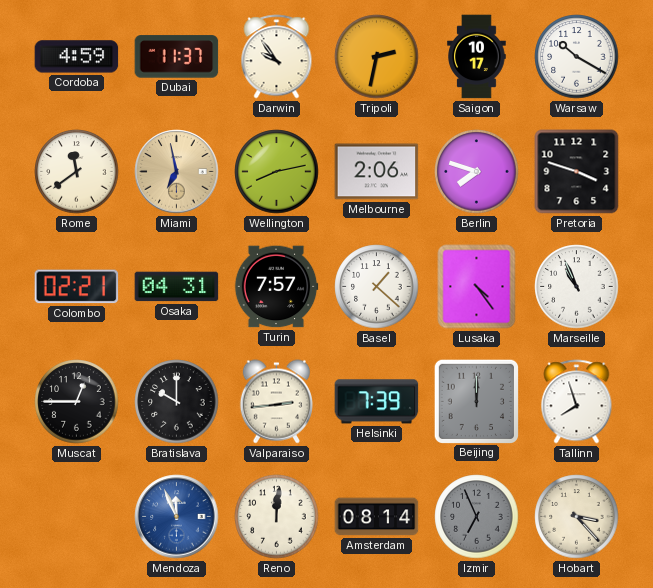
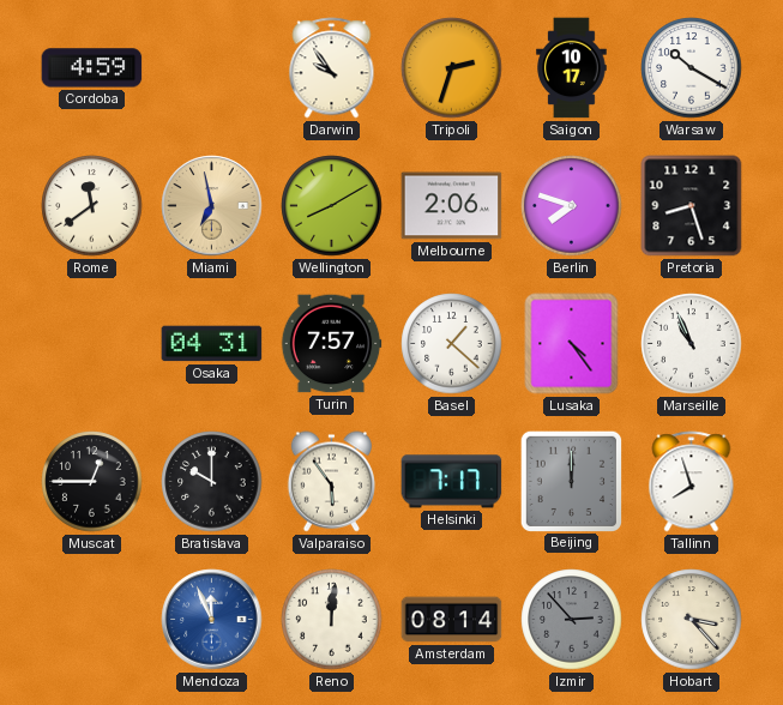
Dubai: 11:37 -> none
Tripoli: 2:32 -> 2:33
Wellington: 8:13 -> 8:10
Pretoria: 3:48 -> 8:27
Colombo: 02:21 -> none
Valparaiso: 2:44 -> 5:54
Helsinki: 7:39 -> 7:17
Izmir: 6:56 -> 2:53
